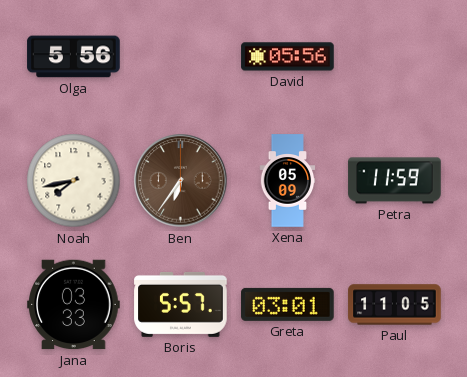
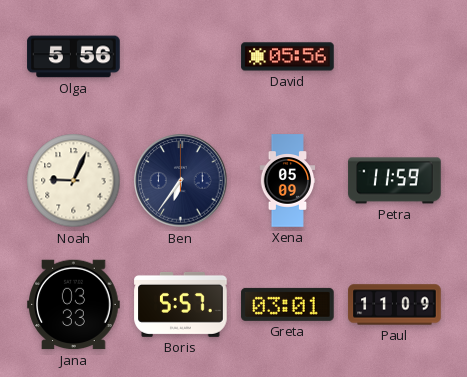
Noah: 7:43 -> 9:04
Ben dial: brown -> navy
Paul: 11:05 -> 11:09
